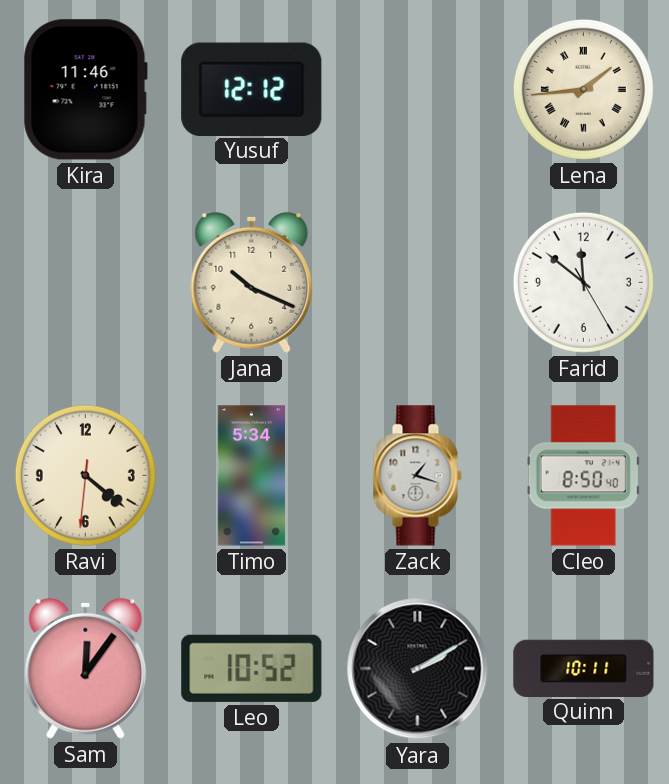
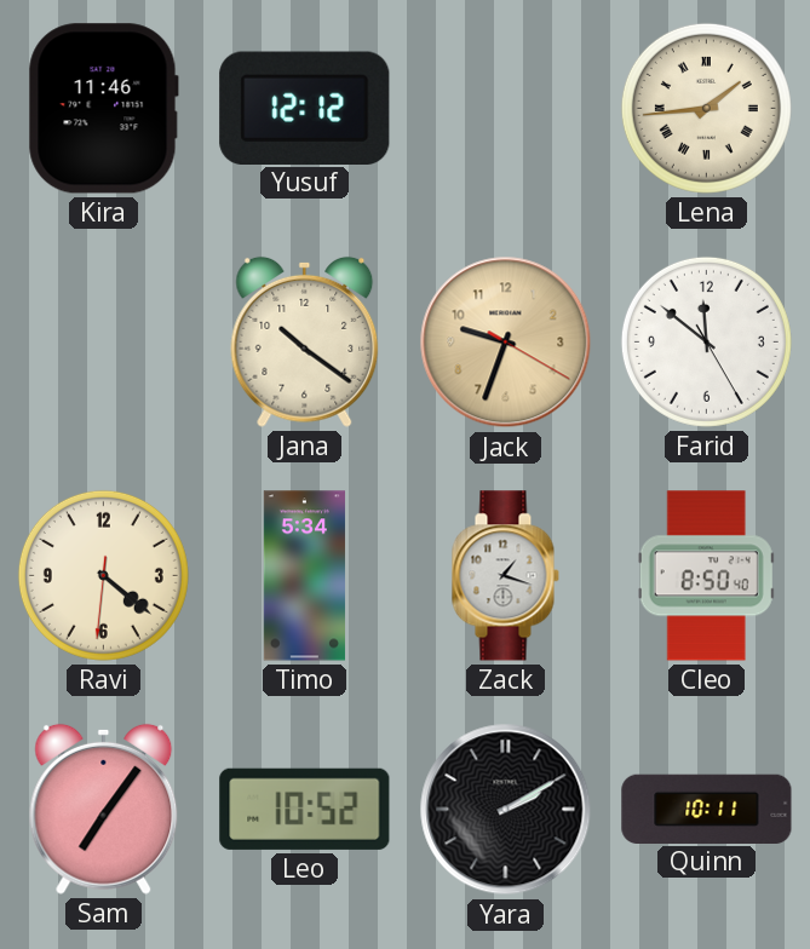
Jana: 10:19 -> 10:21
Jack: none -> 9:33
Sam: 12:06 -> 7:06
